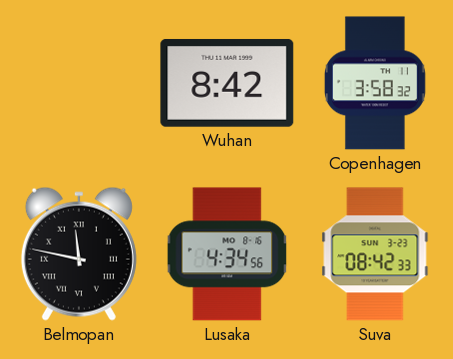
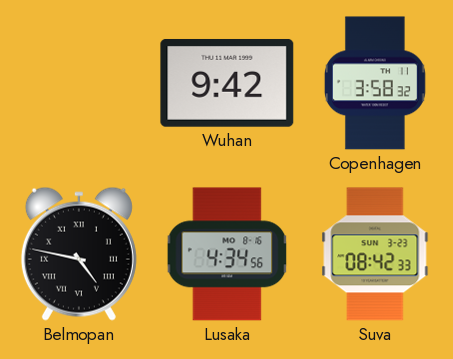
Wuhan: 8:42 -> 9:42
Belmopan: 11:47 -> 4:47
